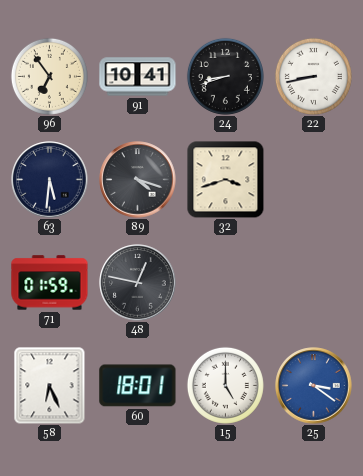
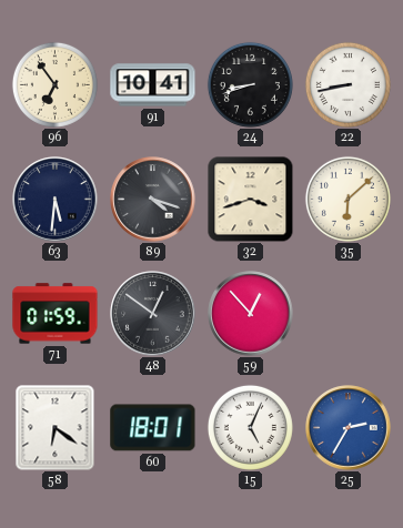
35: none -> 6:08
48: 12:47 -> 12:51
59: none -> 12:53
58: 6:26 -> 6:21
15: 5:00 -> 5:04
25: 3:21 -> 2:35
